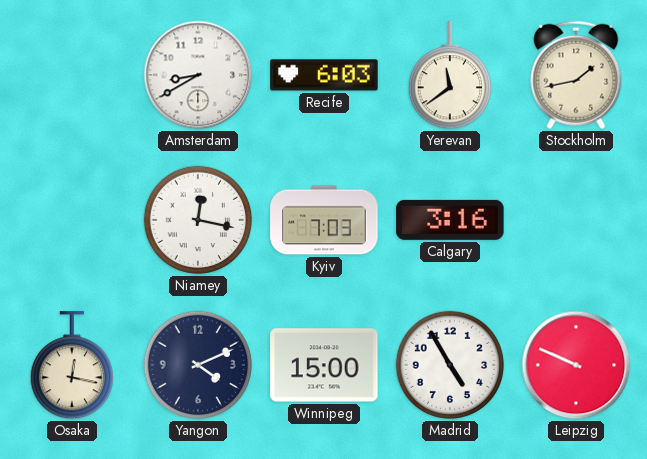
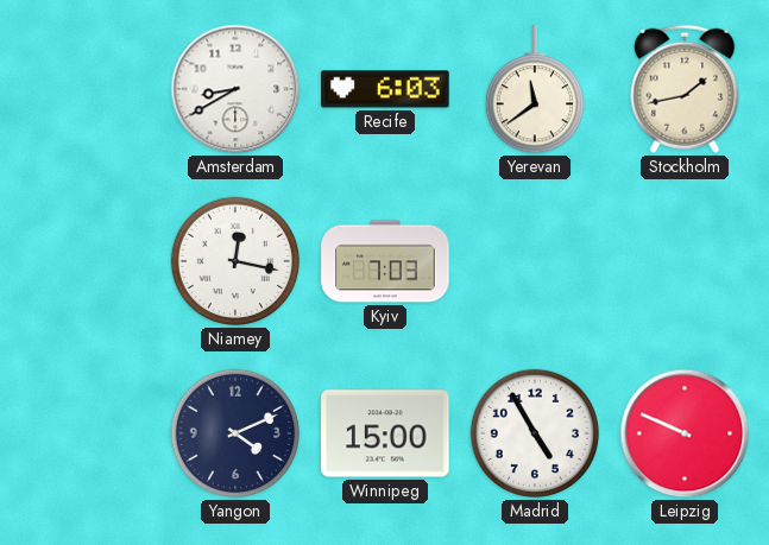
Calgary: 3:16 -> none
Osaka: 12:17 -> none
